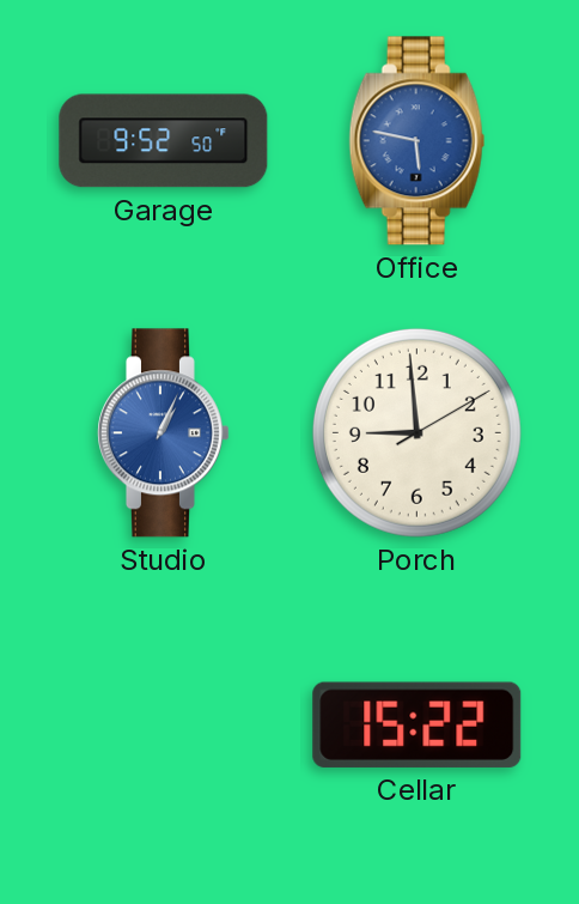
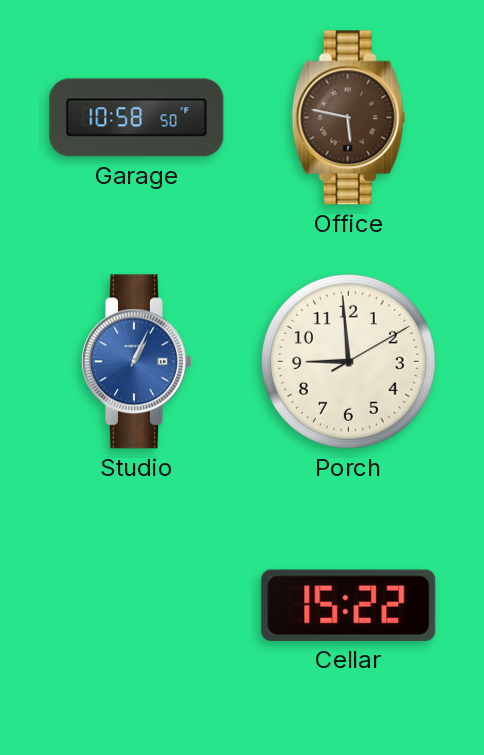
Garage: 9:52 -> 10:58
Office dial: blue -> brown
